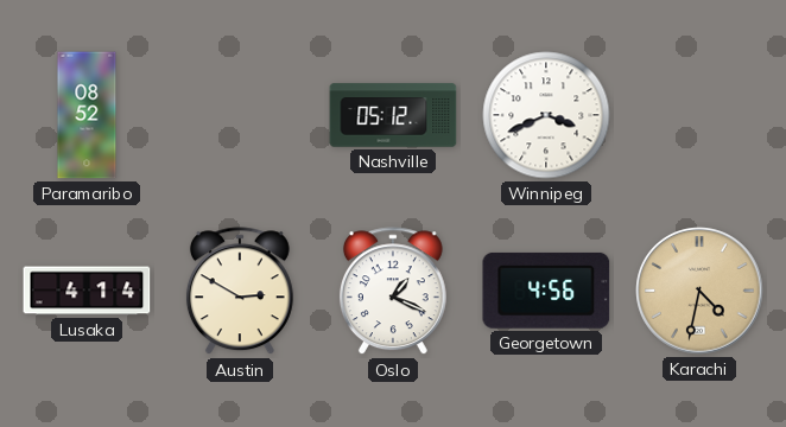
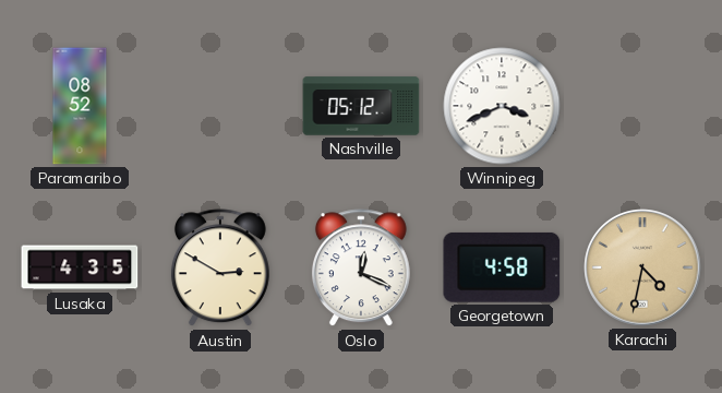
Lusaka: 4:14 -> 4:35
Oslo: 1:19 -> 12:19
Georgetown: 4:56 -> 4:58
